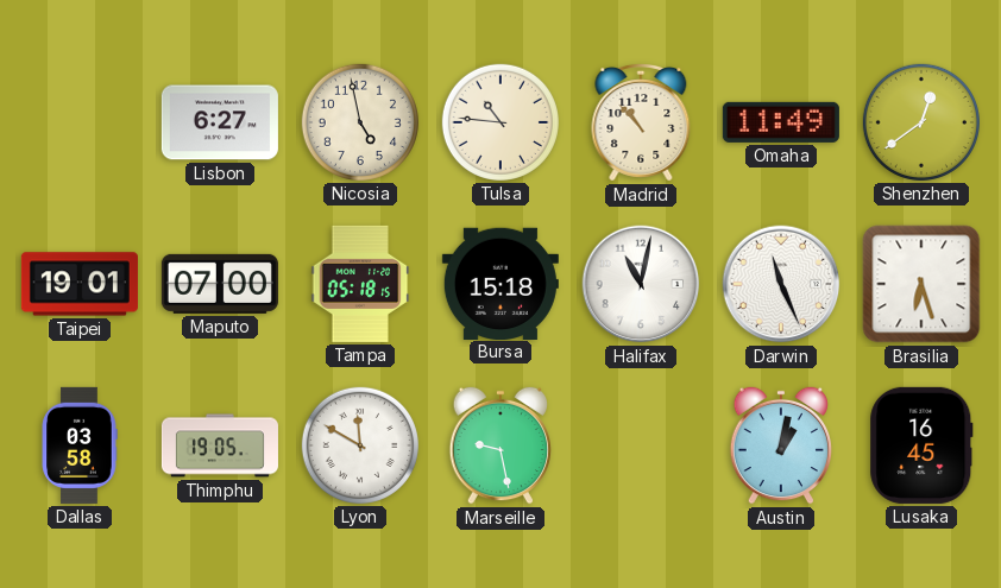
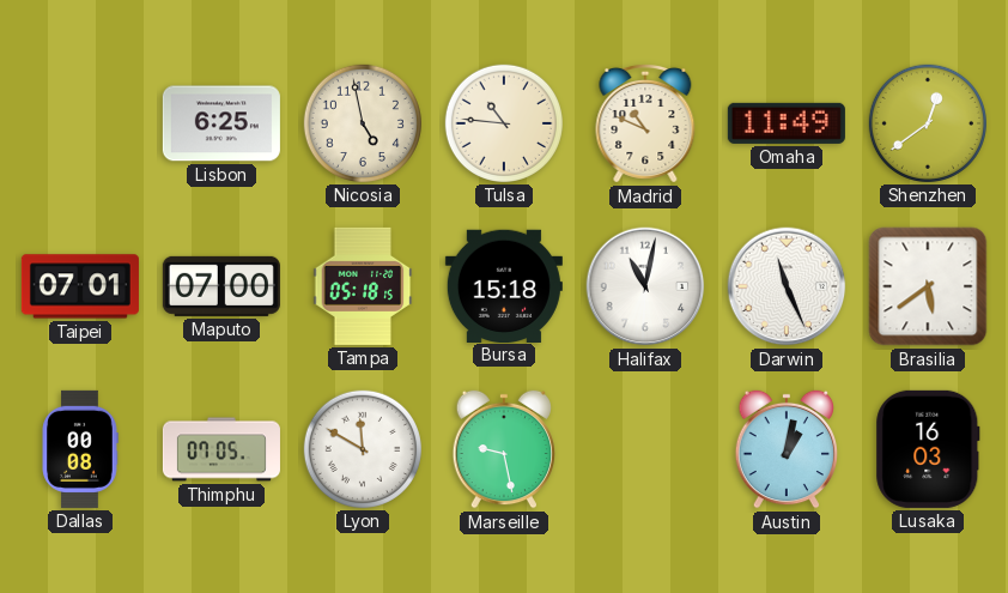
Lisbon: 6:27 -> 6:25
Madrid: 10:53 -> 10:49
Taipei: 19:01 -> 07:01
Brasilia: 6:27 -> 5:39
Dallas: 03:58 -> 00:08
Thimphu: 19:05 -> 07:05
Lusaka: 16:45 -> 16:03
